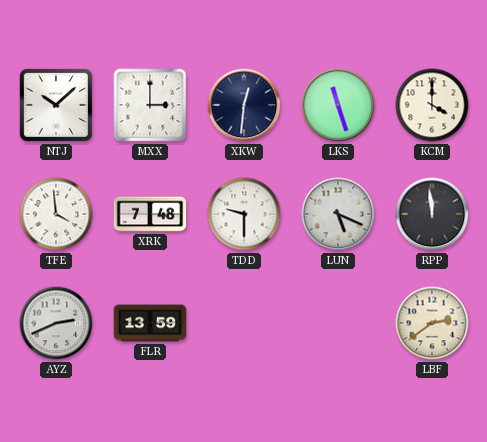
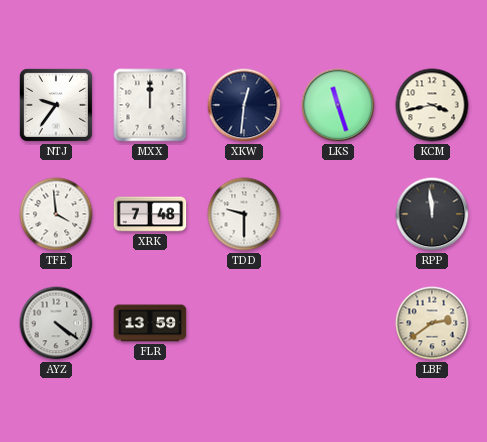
NTJ: 10:08 -> 9:36
MXX: 3:00 -> 12:00
KCM: 4:00 -> 3:43
LUN: 5:19 -> none
AYZ: 2:41 -> 4:21
